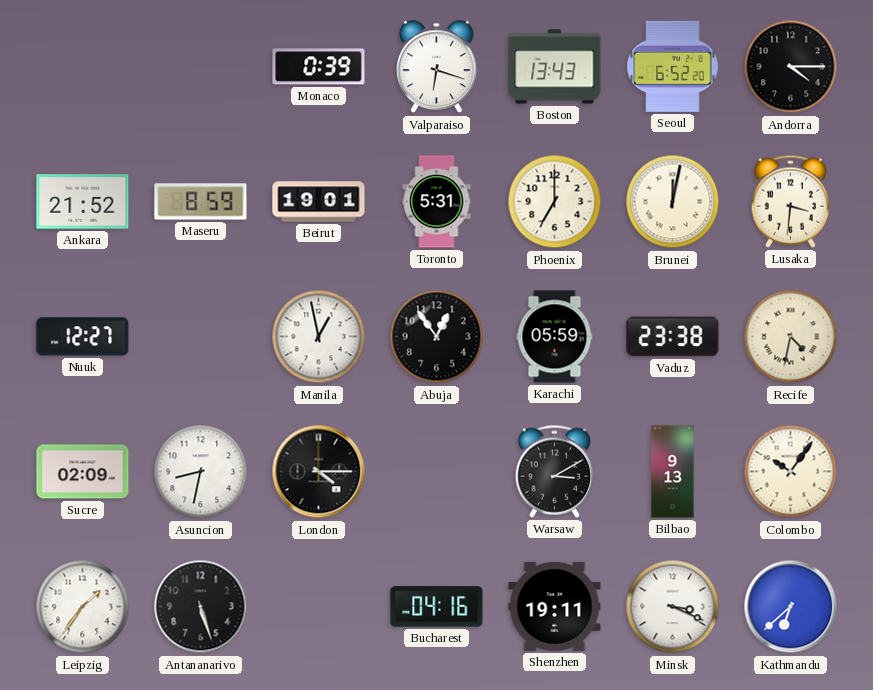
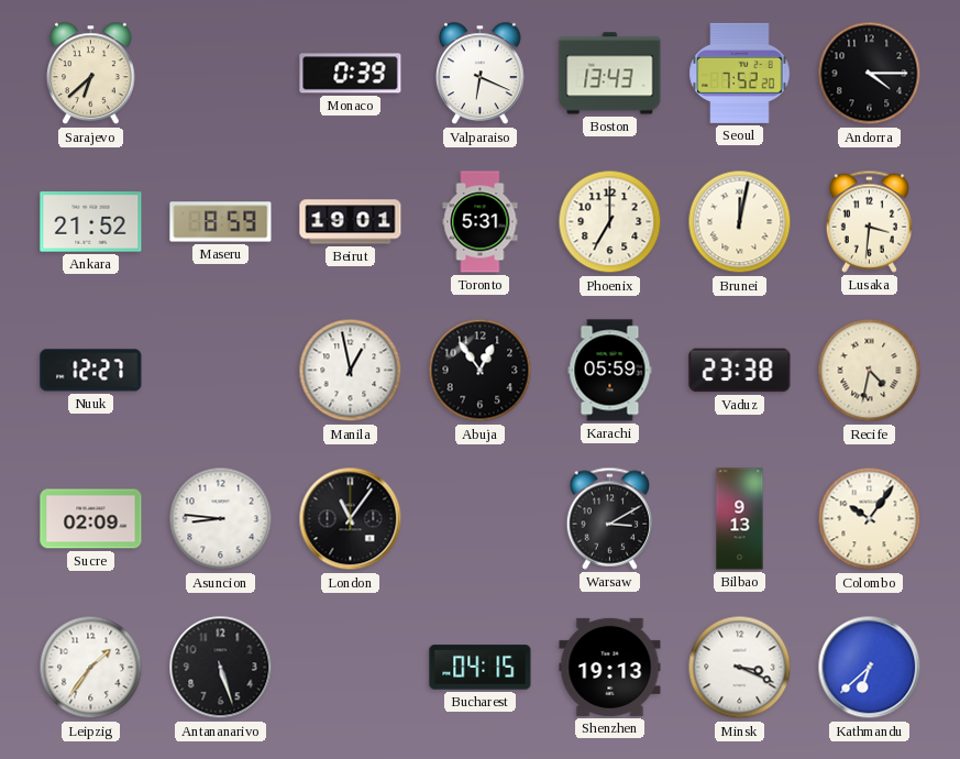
Sarajevo: none -> 6:38
Valparaiso: 6:18 -> 6:19
Seoul: 6:52 -> 7:52
Asuncion: 8:32 -> 8:46
London: 4:15 -> 11:06
Bucharest: 04:16 -> 04:15
Shenzhen: 19:11 -> 19:13
